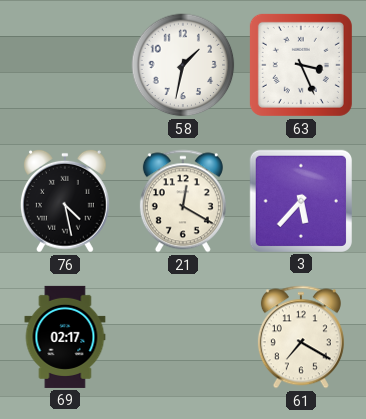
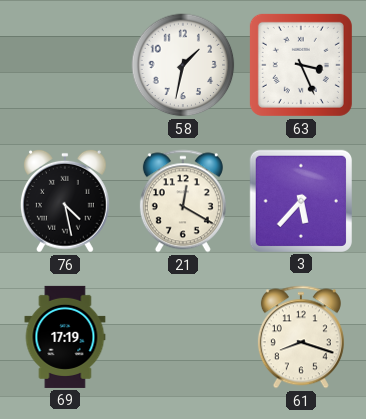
69: 02:17 -> 17:19
61: 7:20 -> 8:18
